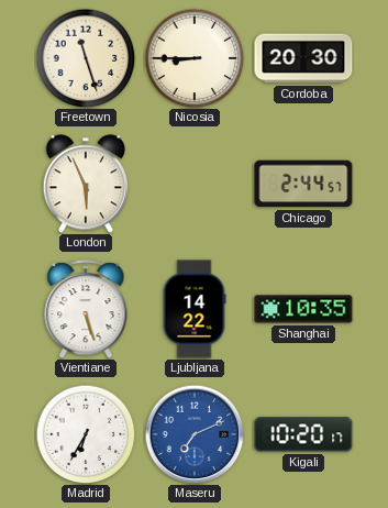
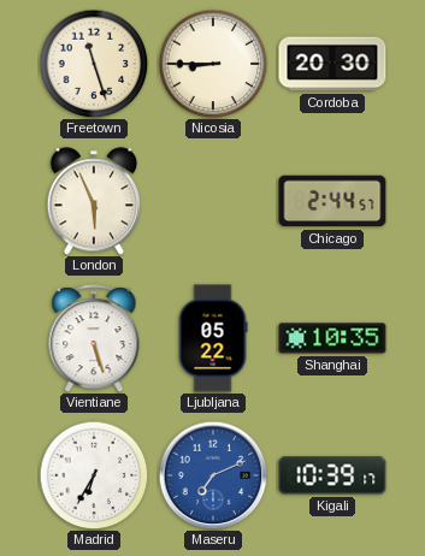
Ljubljana: 14:22 -> 05:22
Kigali: 10:20 -> 10:39
